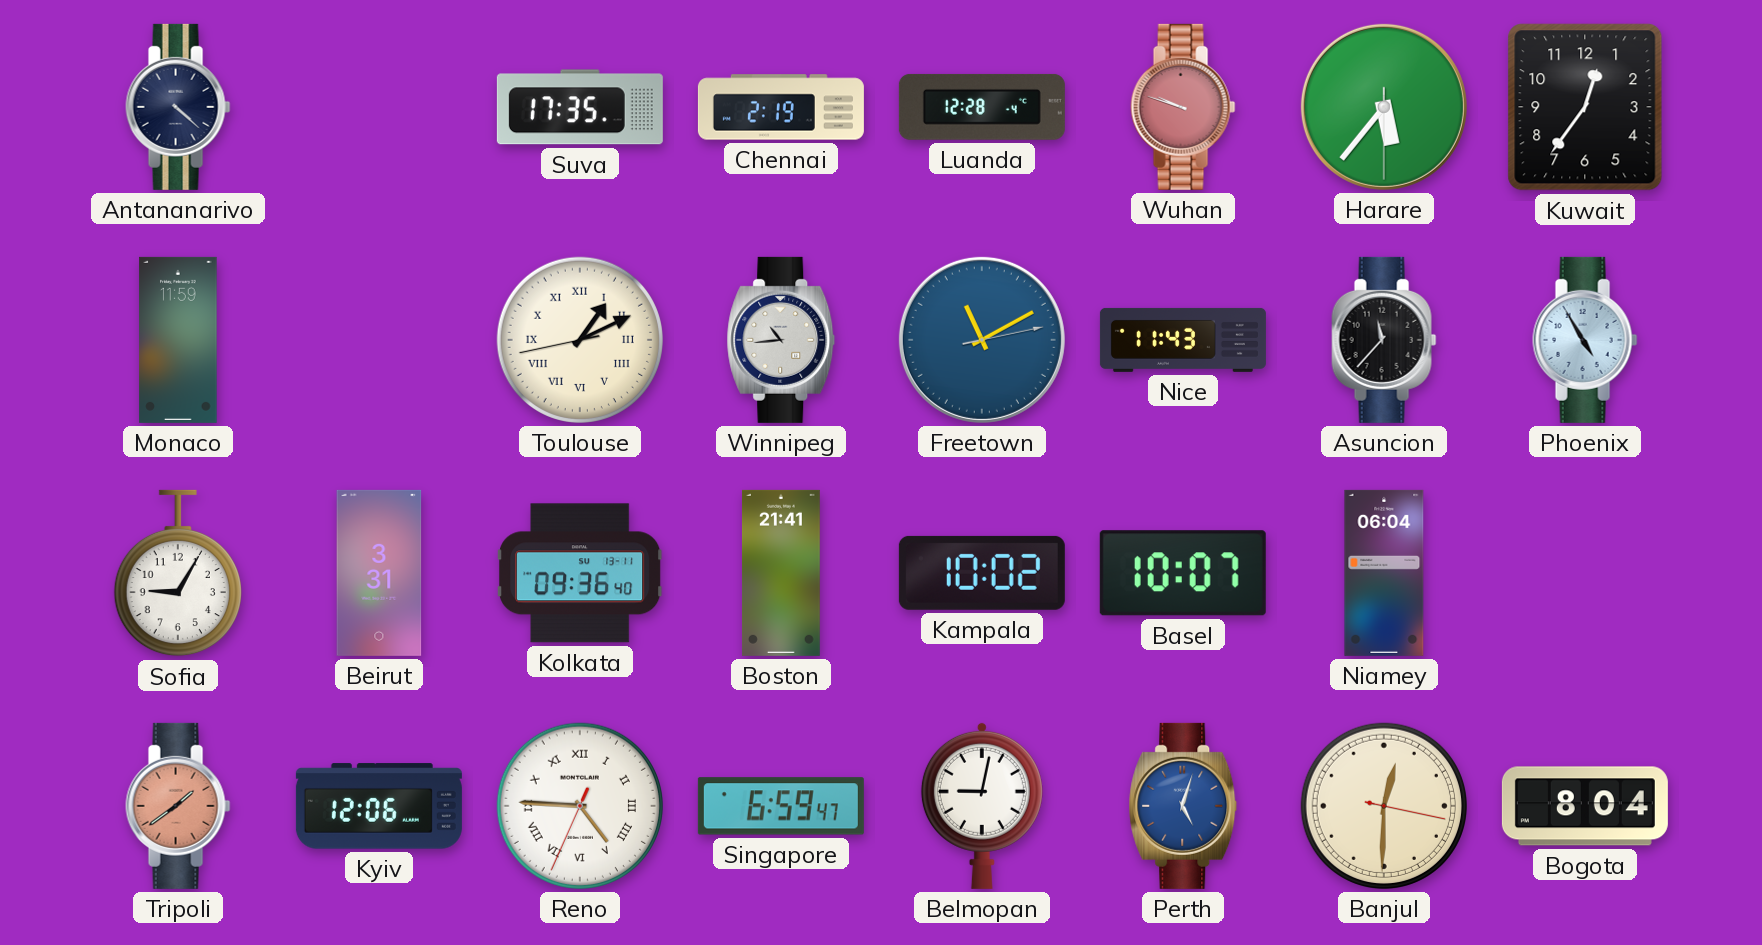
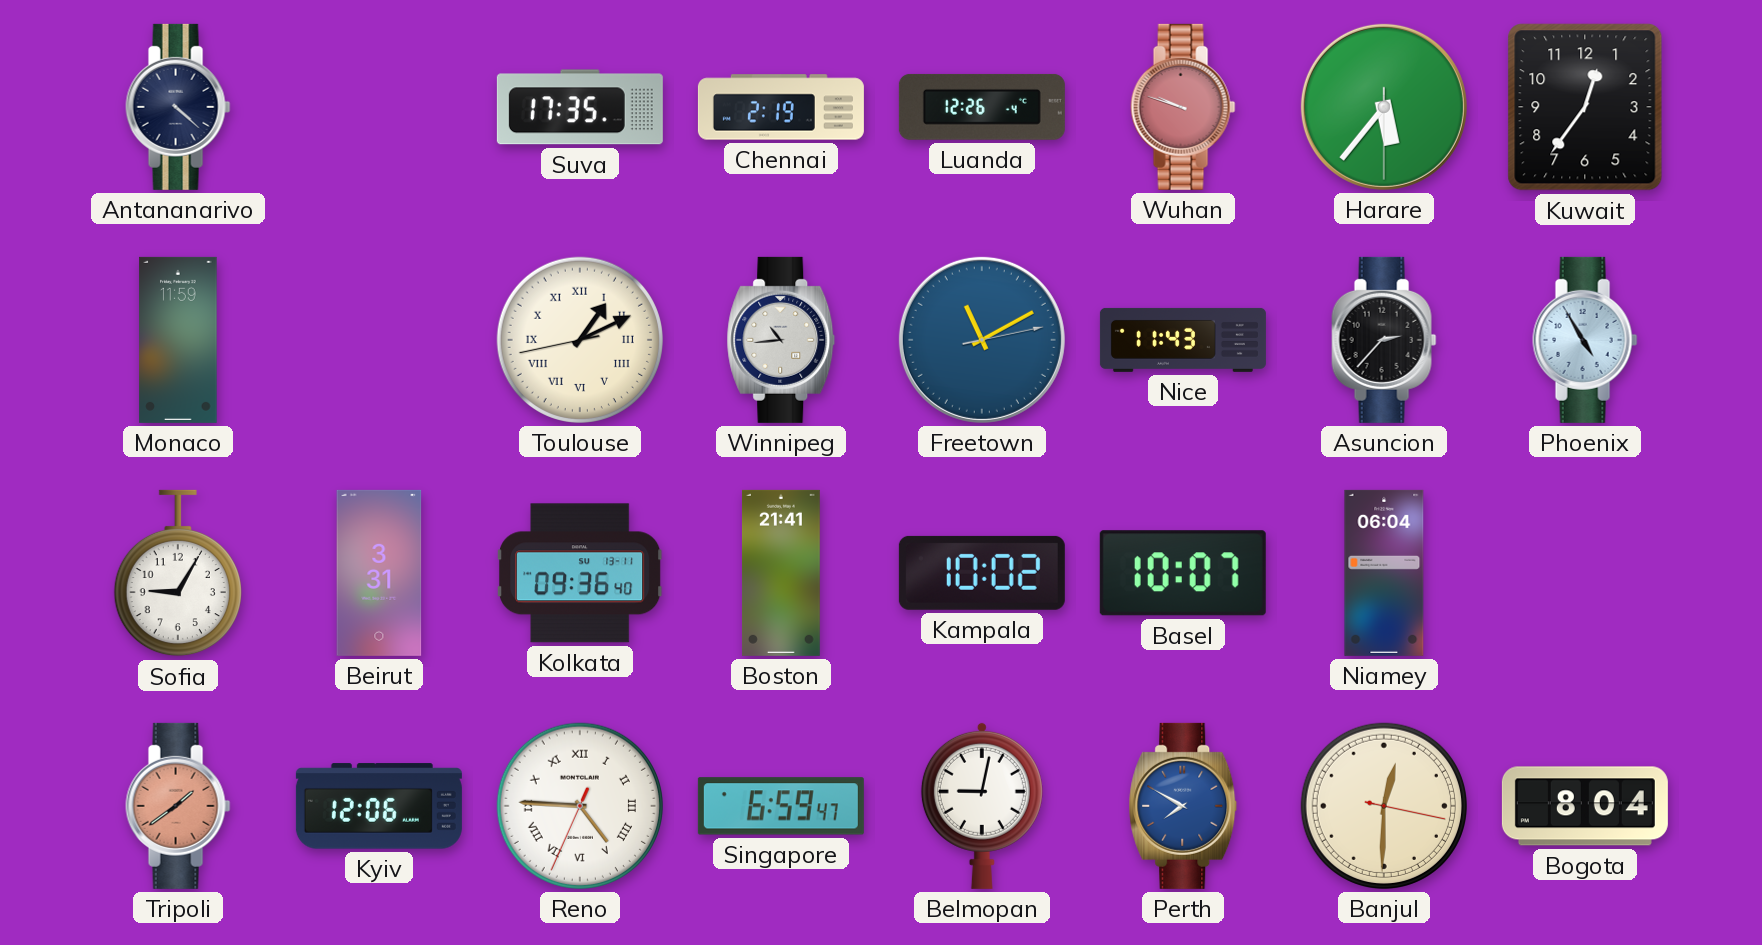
Luanda: 12:28 -> 12:26
Asuncion: 11:37 -> 2:37
Perth: 5:03 -> 7:50
